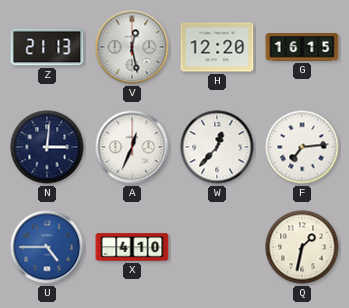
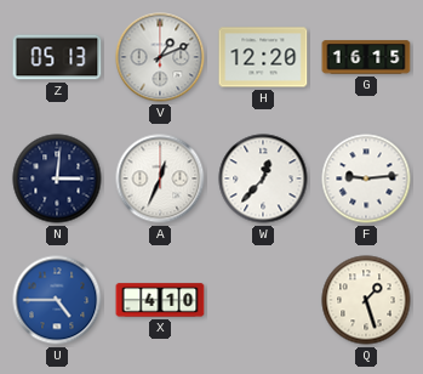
Z: 21:13 -> 05:13
V: 12:28 -> 1:11
F: 7:14 -> 9:14
Q: 1:32 -> 1:27
